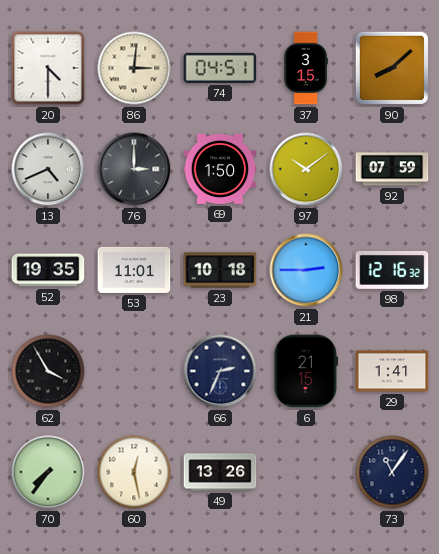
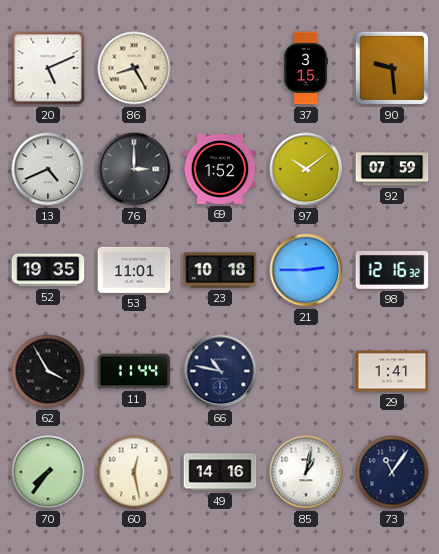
20: 4:30 -> 5:11
86: 3:01 -> 8:25
74: 04:51 -> none
90: 8:08 -> 9:29
69: 1:50 -> 1:52
11: none -> 11:44
66: 2:34 -> 10:47
6: 21:15 -> none
49: 13:26 -> 14:16
85: none -> 1:02
